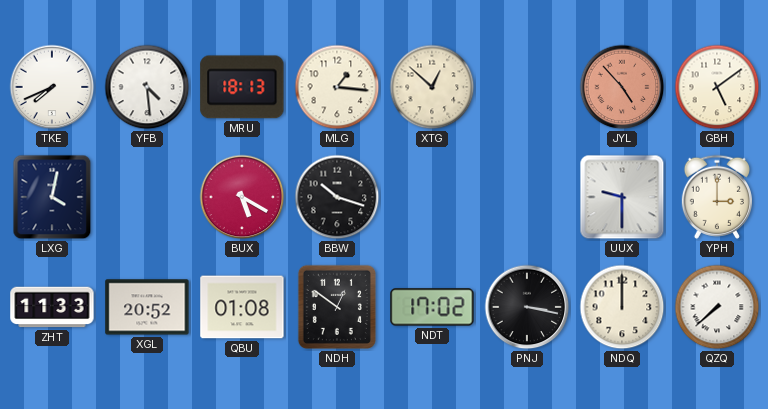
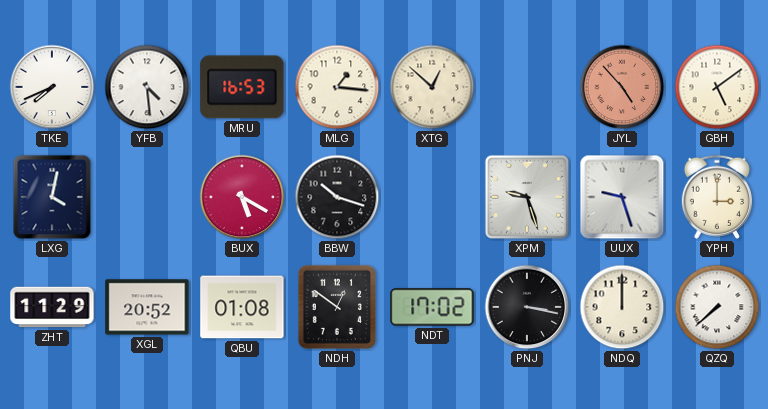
MRU: 18:13 -> 16:53
XPM: none -> 9:27
UUX: 9:30 -> 9:27
ZHT: 11:33 -> 11:29
